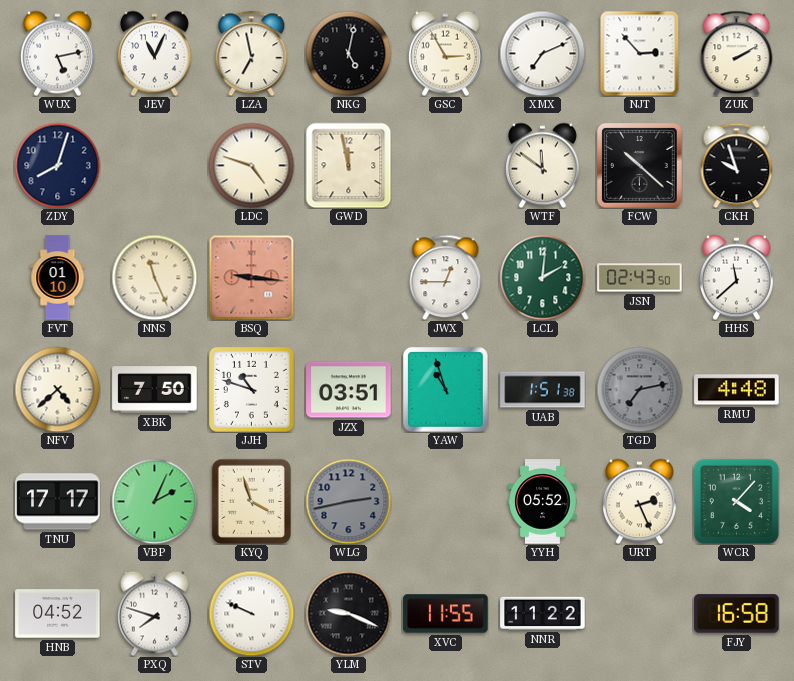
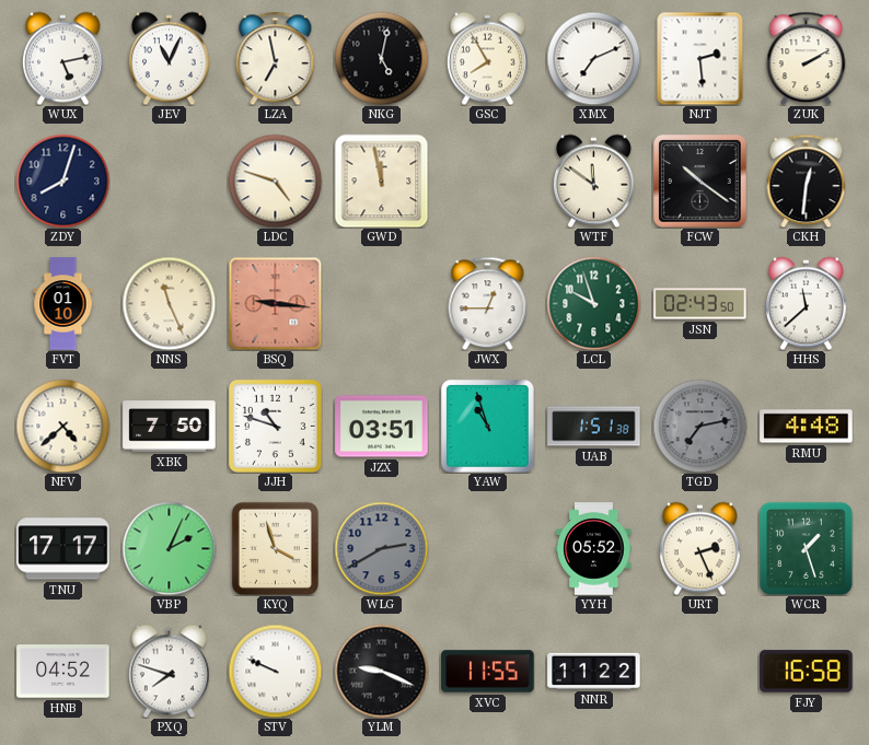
GSC: 2:55 -> 7:55
NJT: 2:53 -> 2:29
FCW: 10:22 -> 10:21
CKH: 9:57 -> 12:31
LCL: 2:01 -> 9:57
WLG: 2:43 -> 2:40
WCR: 4:07 -> 1:27
